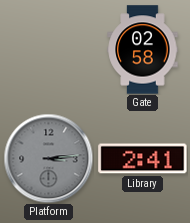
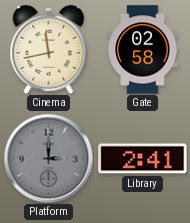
Cinema: none -> 11:43
Platform: 3:14 -> 3:00
